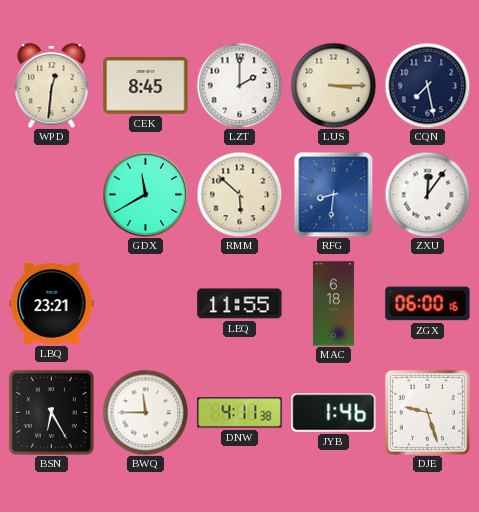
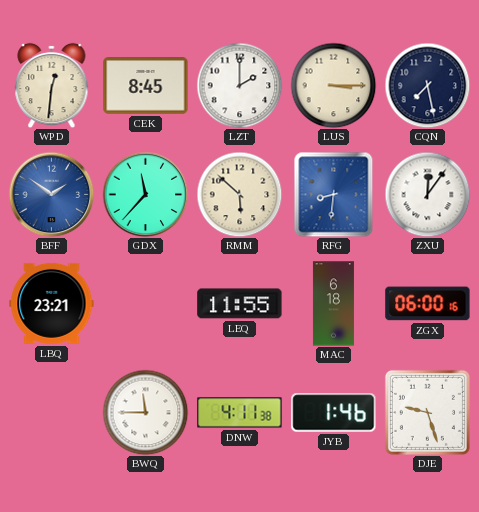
BFF: none -> 1:51
GDX: 11:40 -> 11:37
BSN: 6:25 -> none
